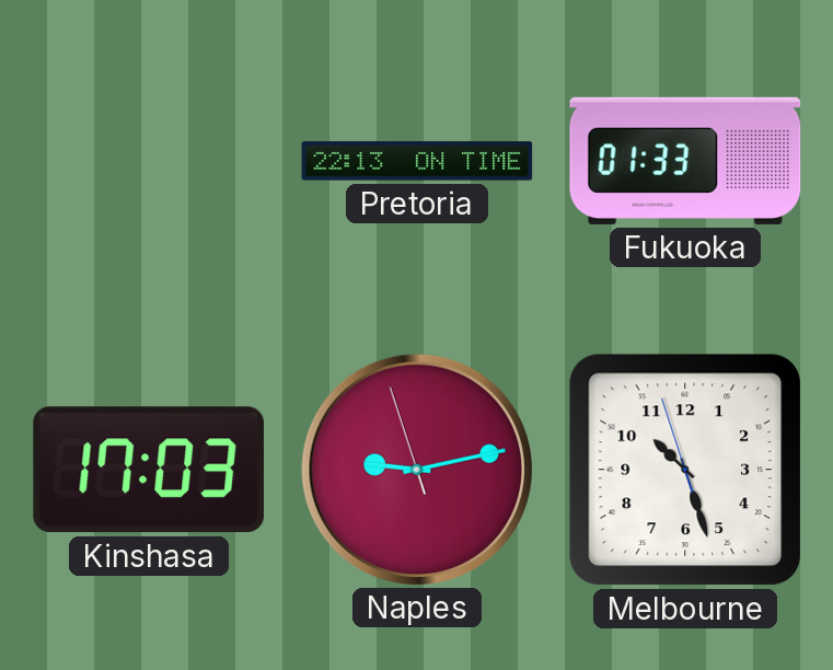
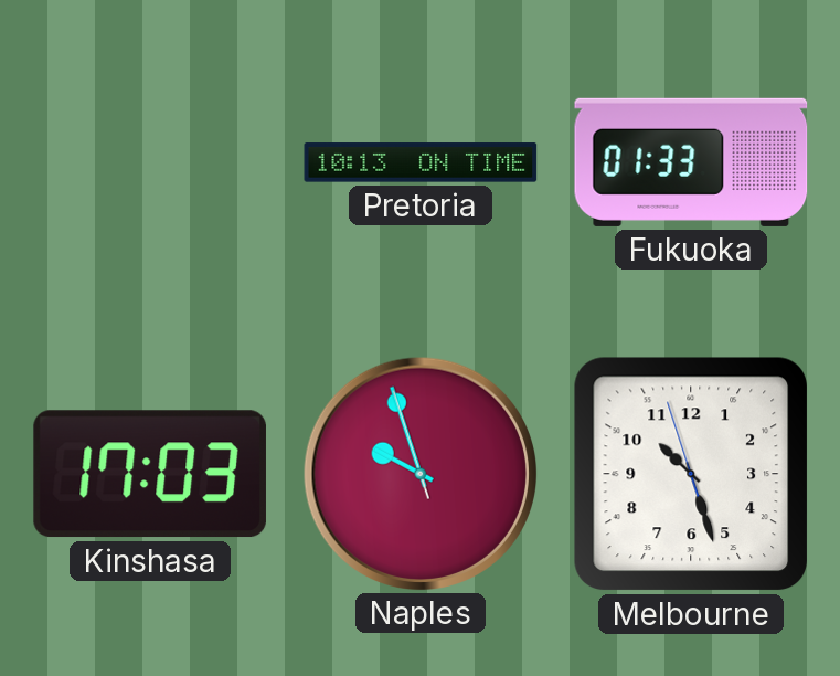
Pretoria: 22:13 -> 10:13
Naples: 9:12 -> 9:56
